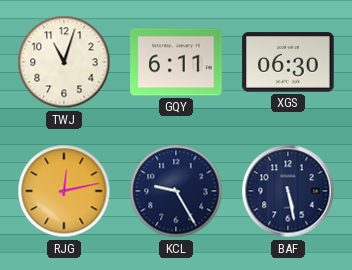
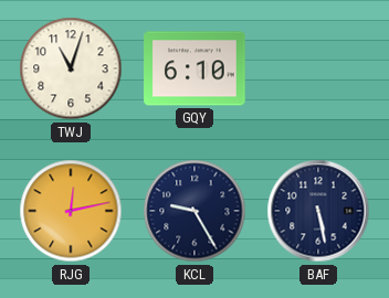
GQY: 6:11 -> 6:10
XGS: 06:30 -> none
